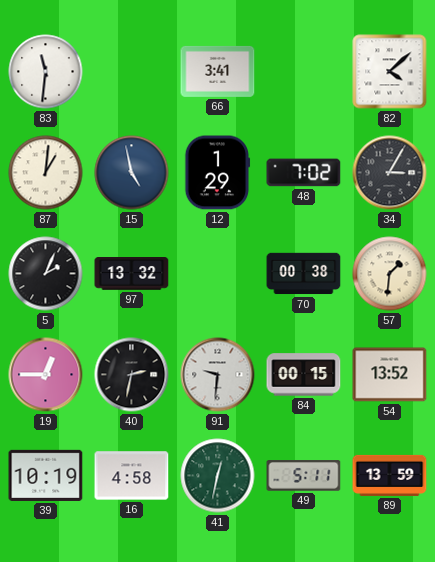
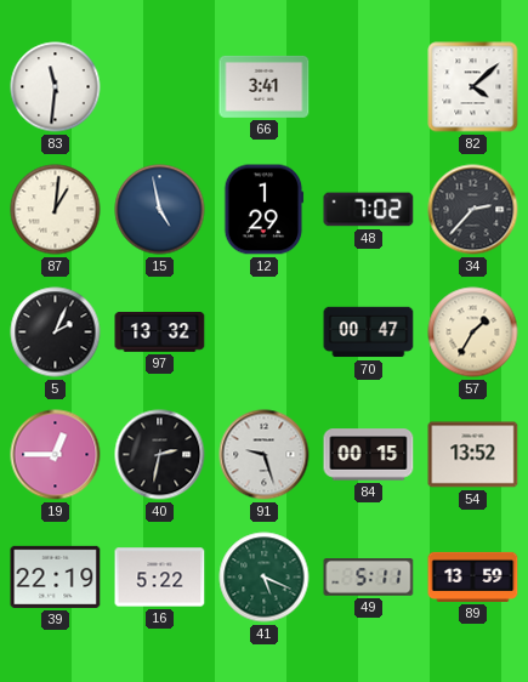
34: 3:05 -> 2:37
70: 00:38 -> 00:47
57: 1:31 -> 1:35
91: 9:31 -> 9:27
39: 10:19 -> 22:19
16: 4:58 -> 5:22
41: 12:32 -> 5:19
